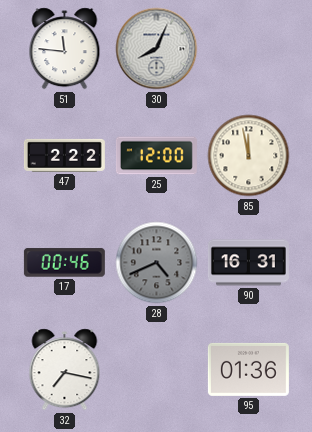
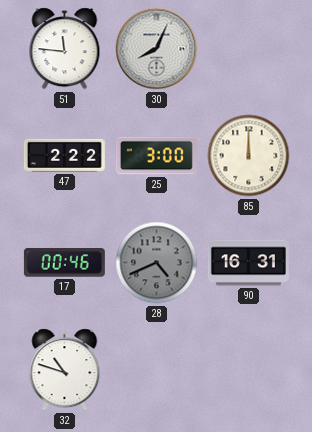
25: 12:00 -> 3:00
85: 11:58 -> 12:00
32: 7:17 -> 10:48
95: 01:36 -> none
